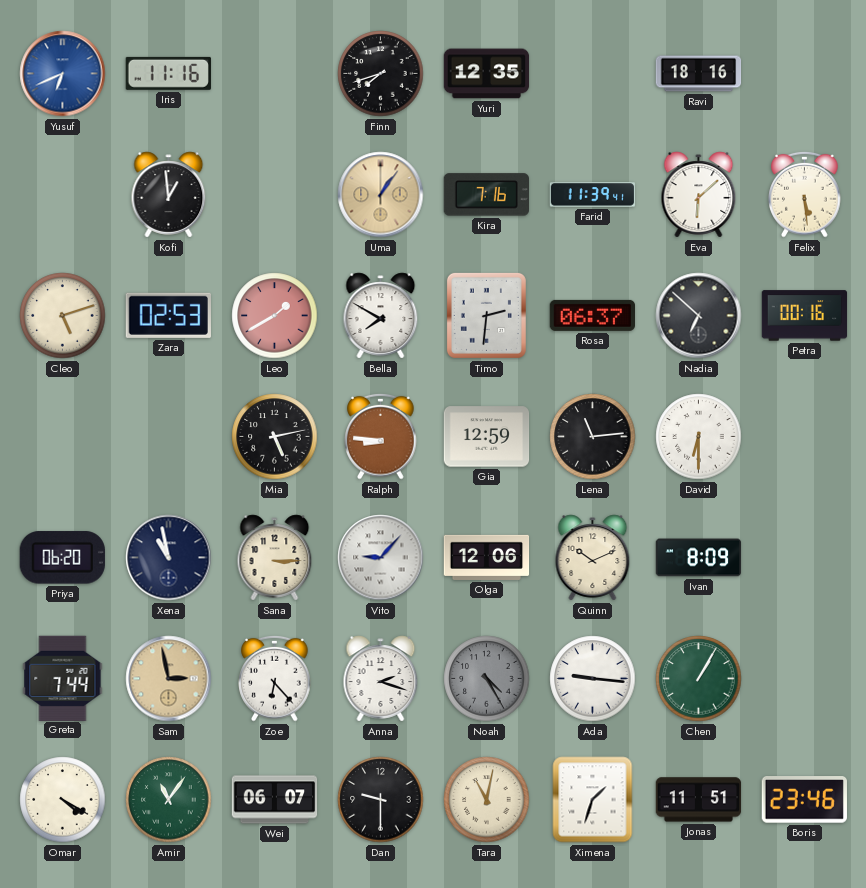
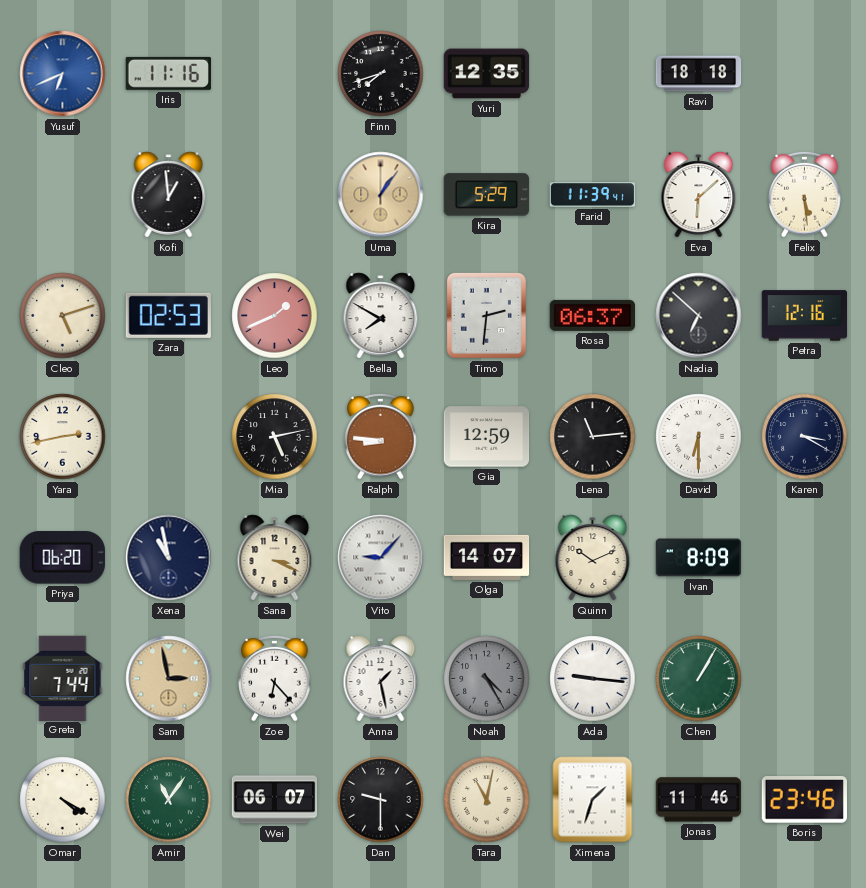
Ravi: 18:16 -> 18:18
Kira: 7:16 -> 5:29
Leo: 1:40 -> 1:41
Petra: 00:16 -> 12:16
Yara: none -> 2:43
Karen: none -> 3:20
Sana: 3:15 -> 3:19
Olga: 12:06 -> 14:07
Anna: 2:18 -> 1:28
Jonas: 11:51 -> 11:46
